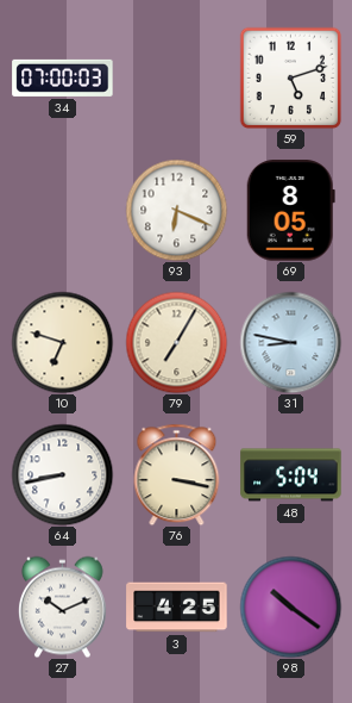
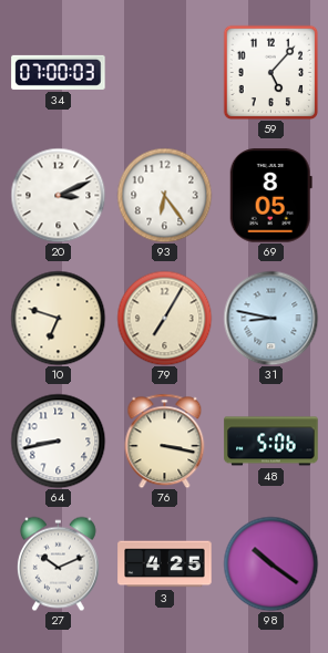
59: 5:12 -> 5:07
20: none -> 3:11
93: 6:19 -> 6:24
48: 5:04 -> 5:06
